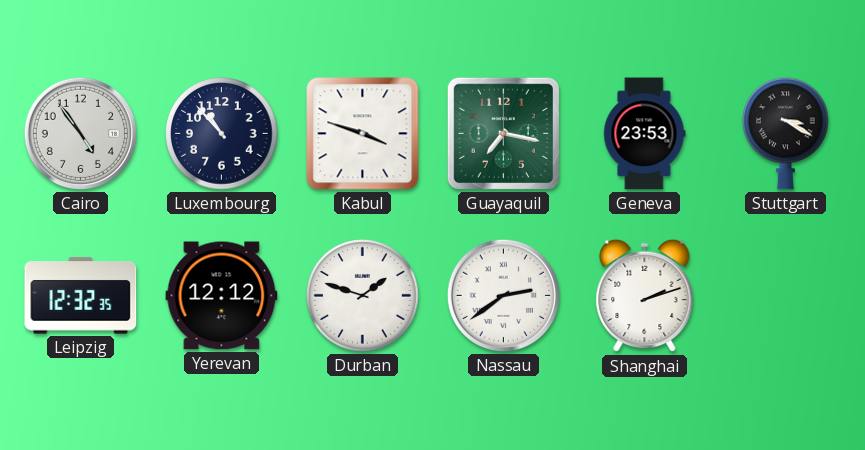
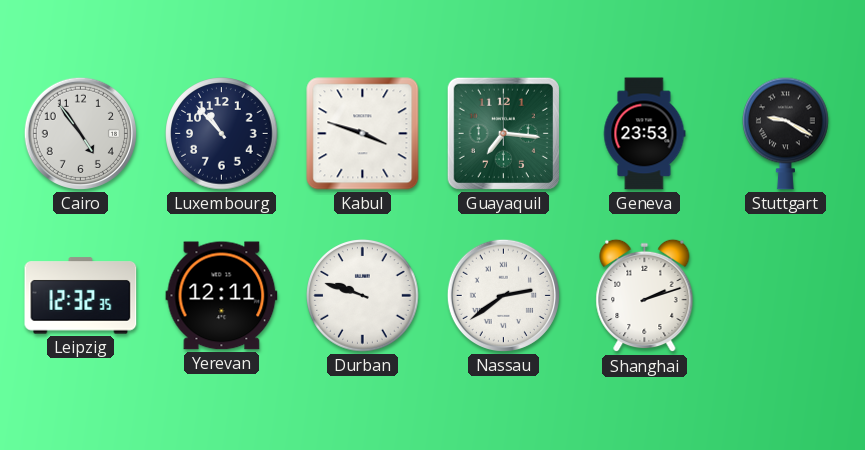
Guayaquil: 7:17 -> 7:16
Stuttgart: 3:20 -> 9:20
Yerevan: 12:12 -> 12:11
Durban: 1:48 -> 9:48
